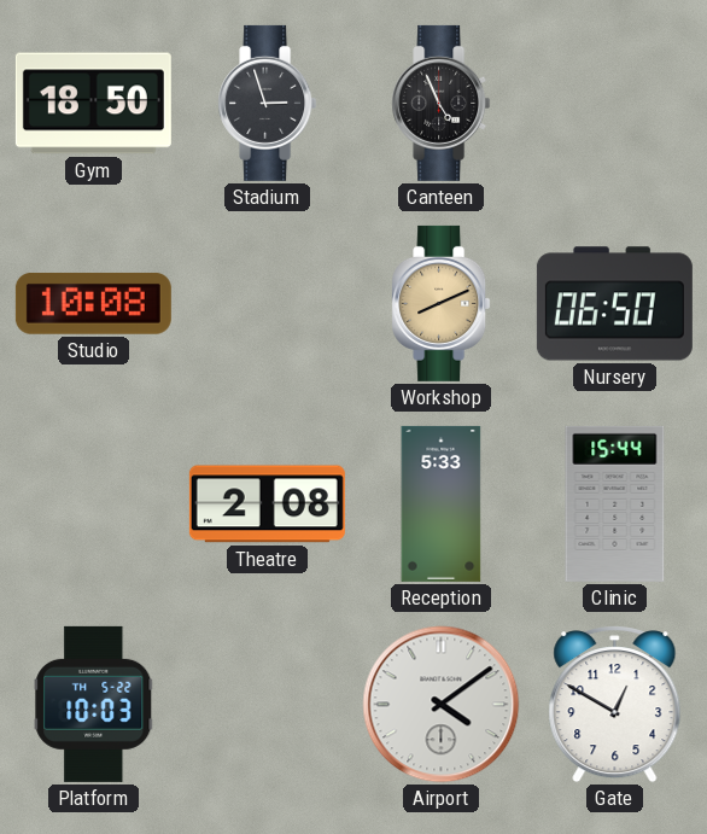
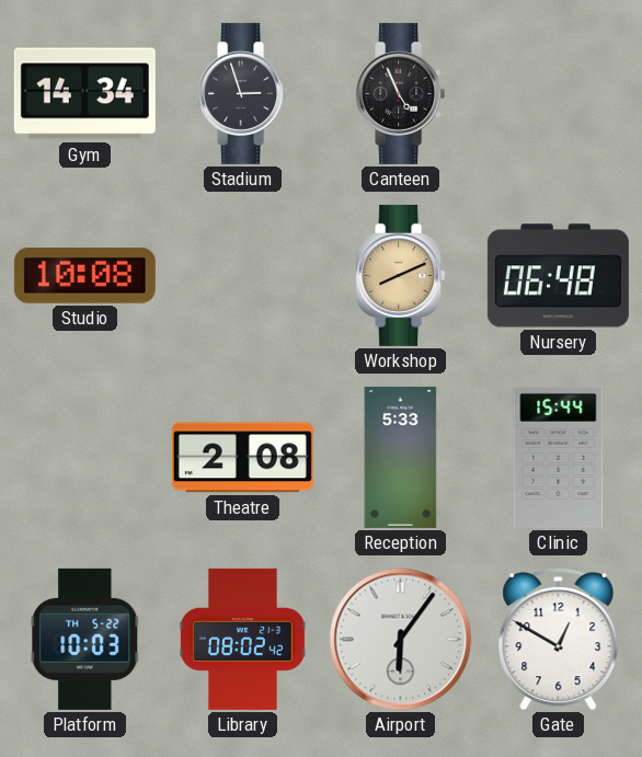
Gym: 18:50 -> 14:34
Nursery: 06:50 -> 06:48
Library: none -> 08:02
Airport: 4:09 -> 6:06
